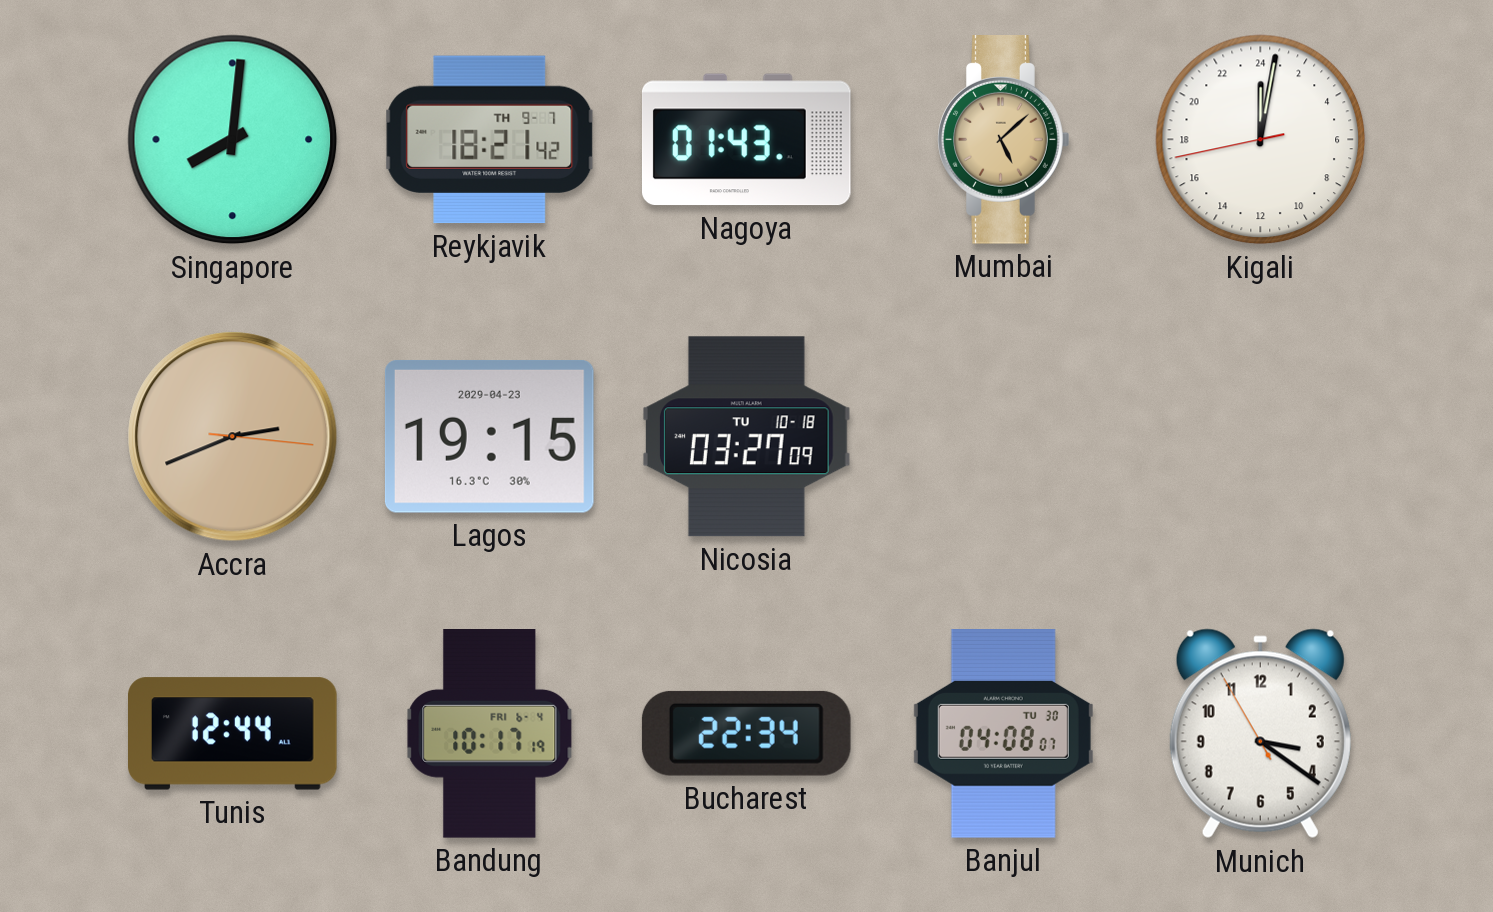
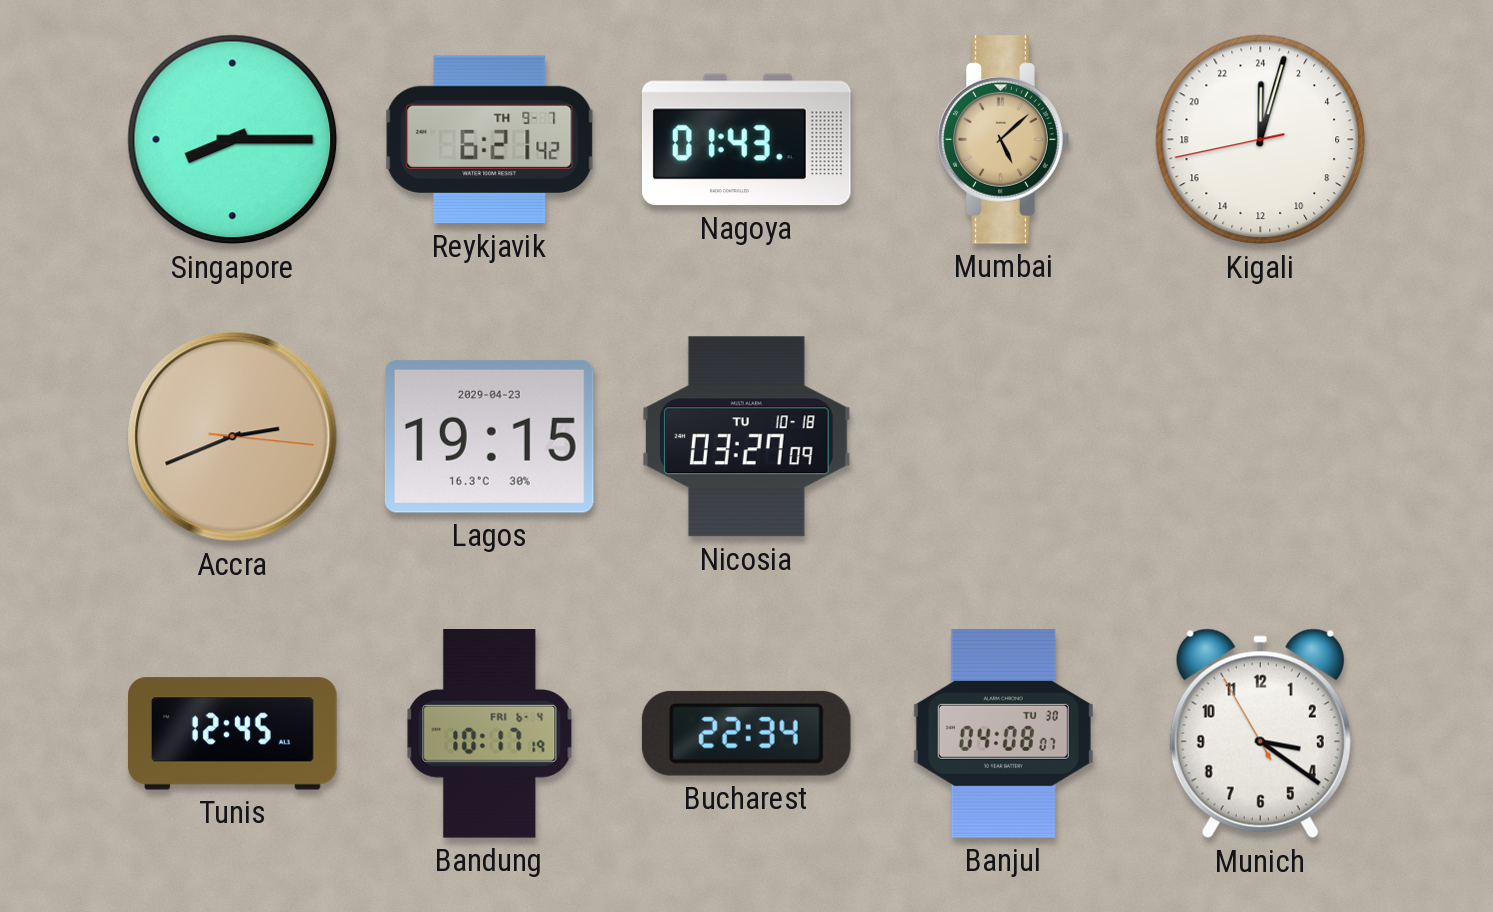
Singapore: 8:01 -> 8:15
Reykjavik: 18:21 -> 6:21
Kigali: 0:01 -> 0:02
Tunis: 12:44 -> 12:45
